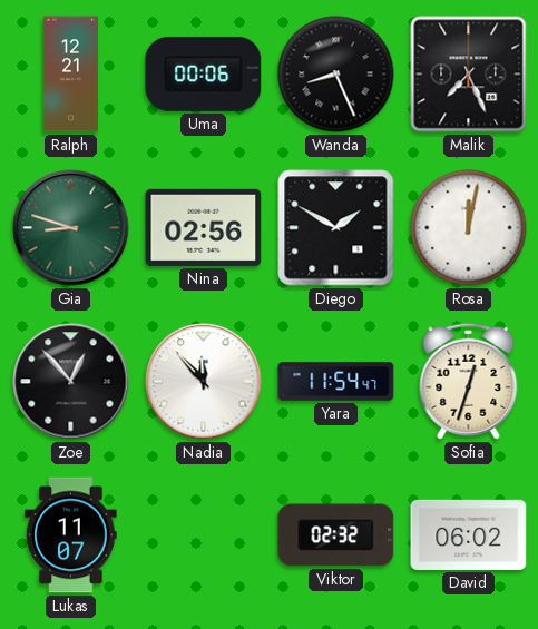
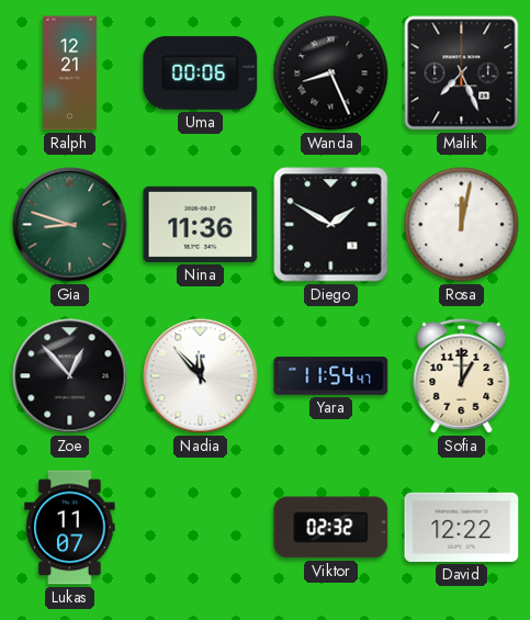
Nina: 02:56 -> 11:36
Sofia: 12:33 -> 1:00
David: 06:02 -> 12:22
